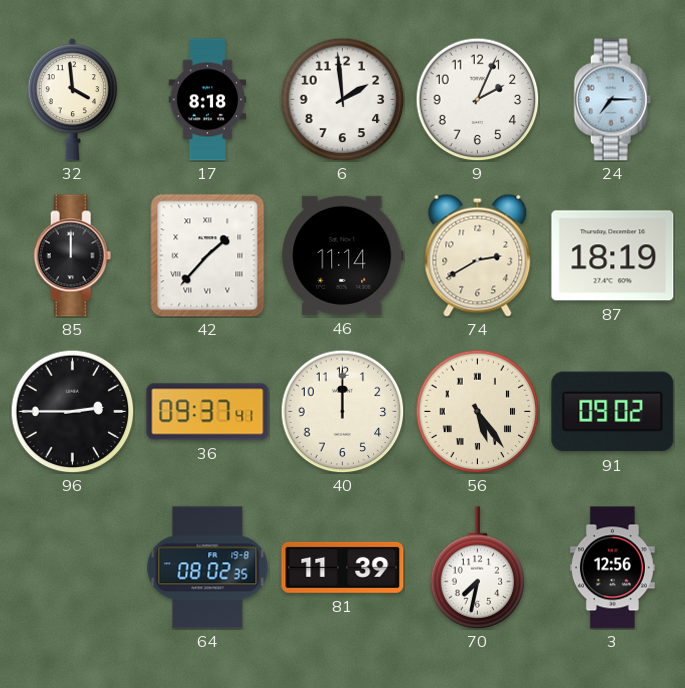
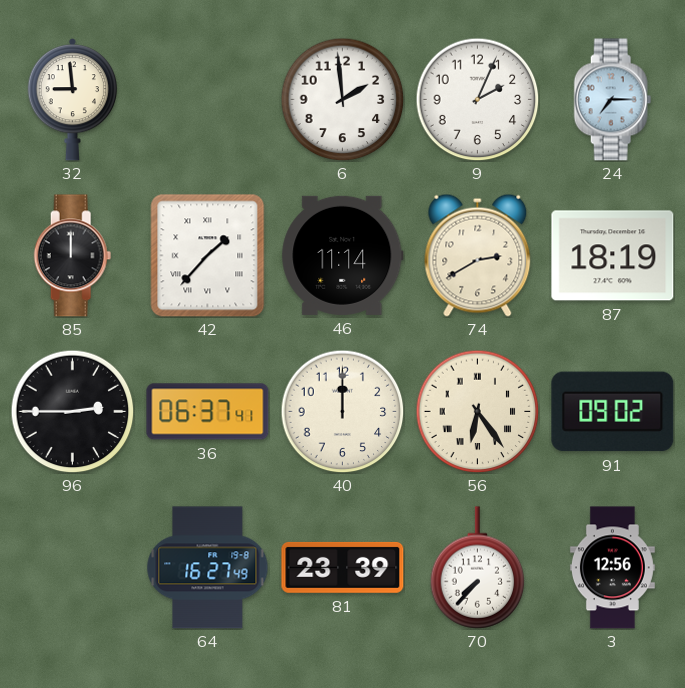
32: 3:59 -> 8:59
17: 8:18 -> none
36: 09:37 -> 06:37
56: 5:24 -> 6:24
64: 08:02 -> 16:27
81: 11:39 -> 23:39
70: 7:32 -> 7:37
